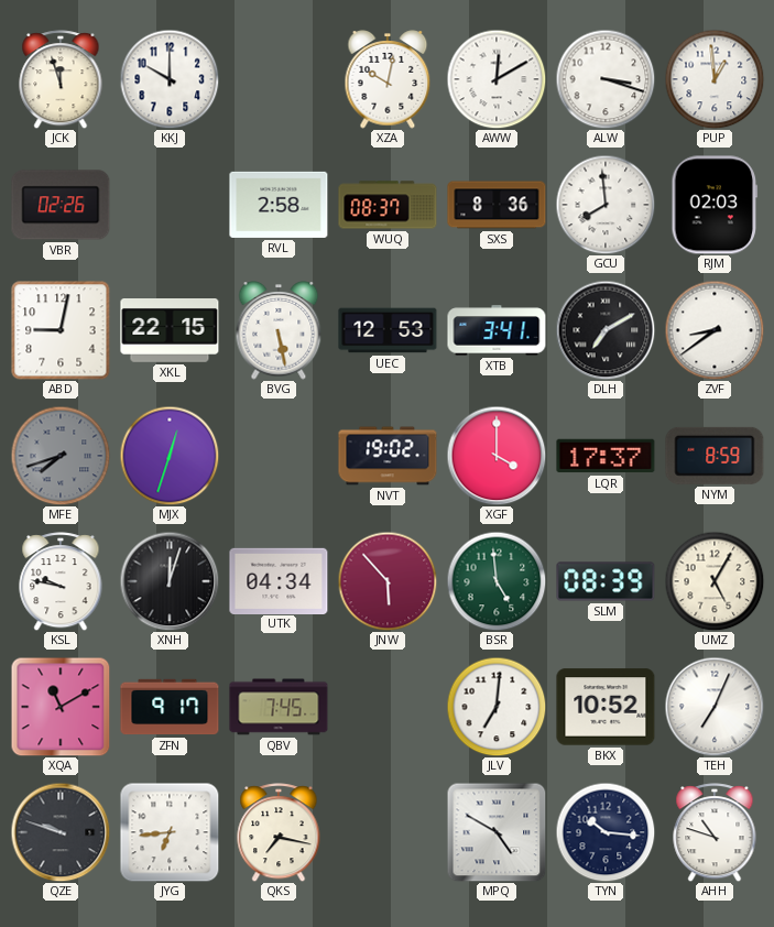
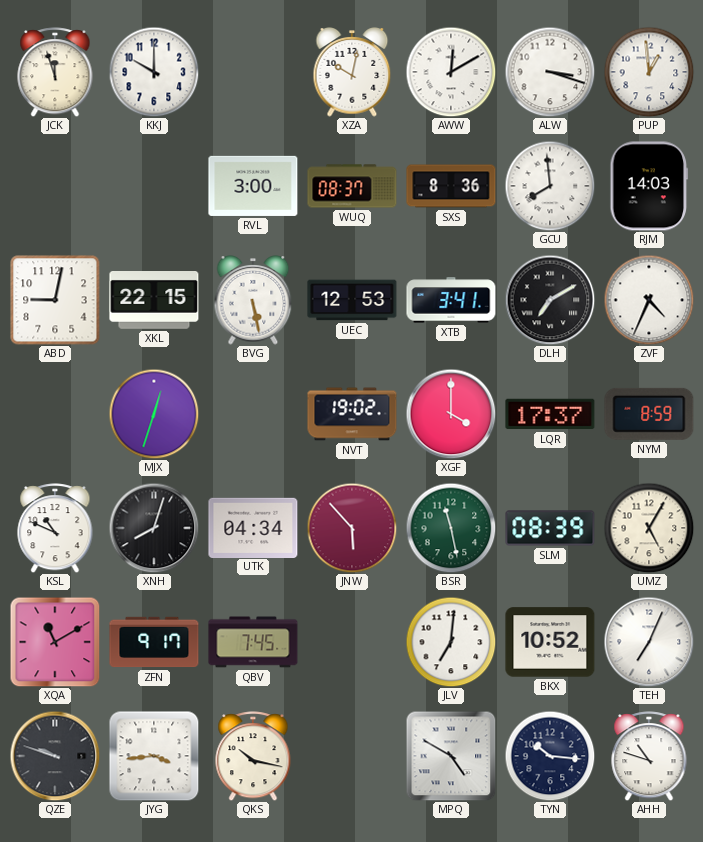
VBR: 02:26 -> none
RVL: 2:58 -> 3:00
RJM: 02:03 -> 14:03
ZVF: 8:39 -> 4:34
MFE: 7:42 -> none
KSL: 9:47 -> 10:49
XNH: 12:03 -> 8:03
BSR: 4:59 -> 11:28
JYG: 6:44 -> 3:44
QKS: 7:17 -> 10:17
